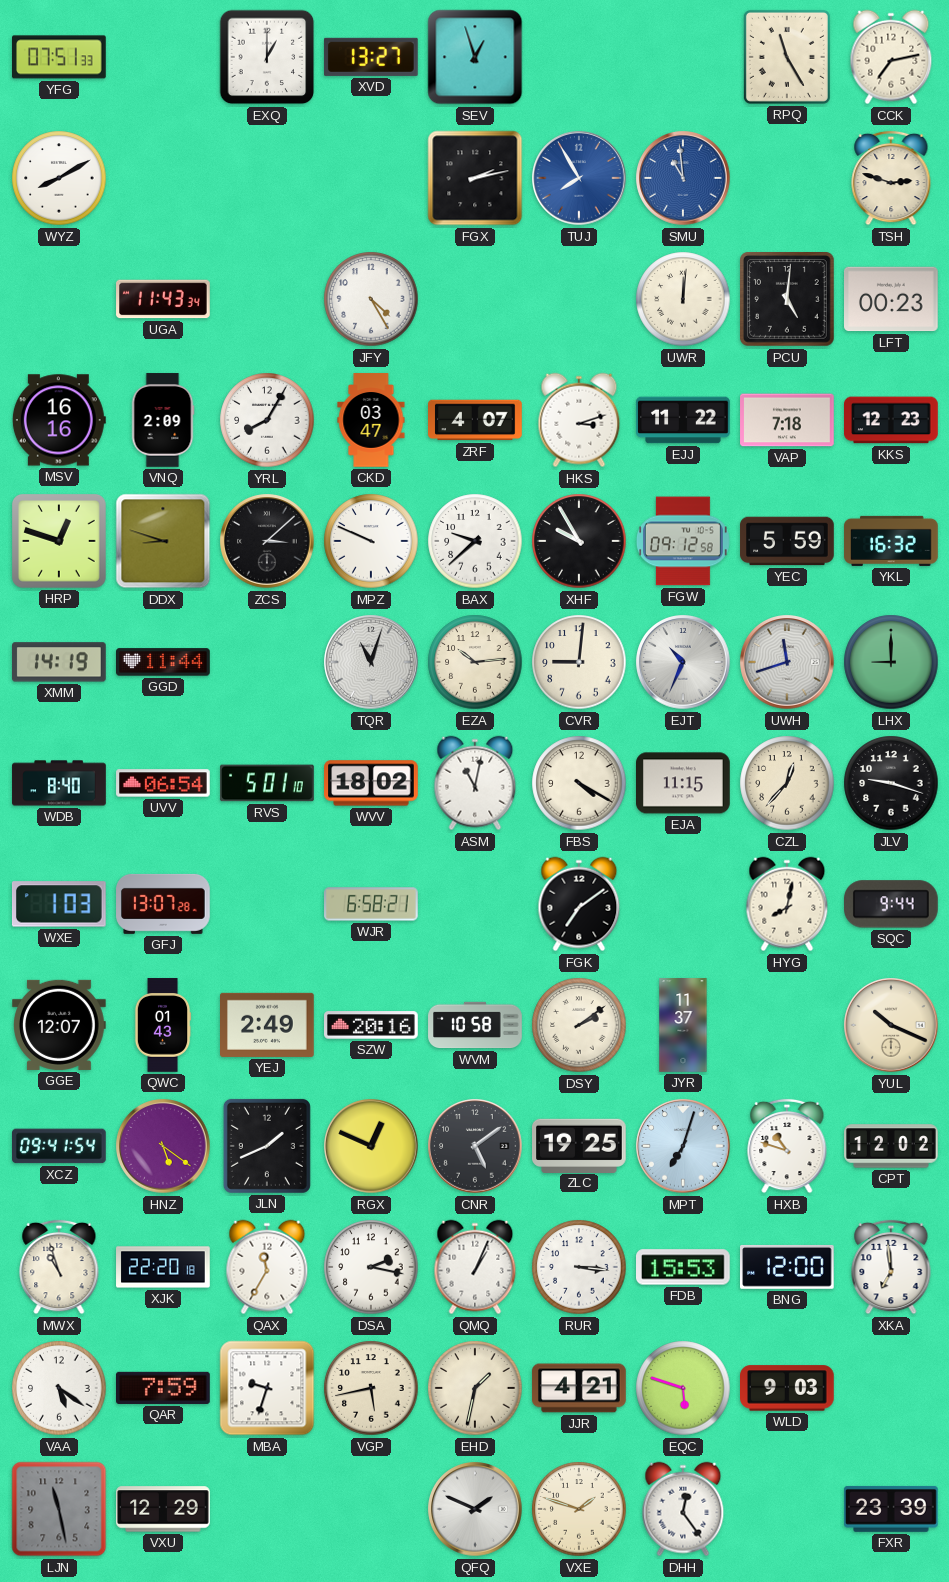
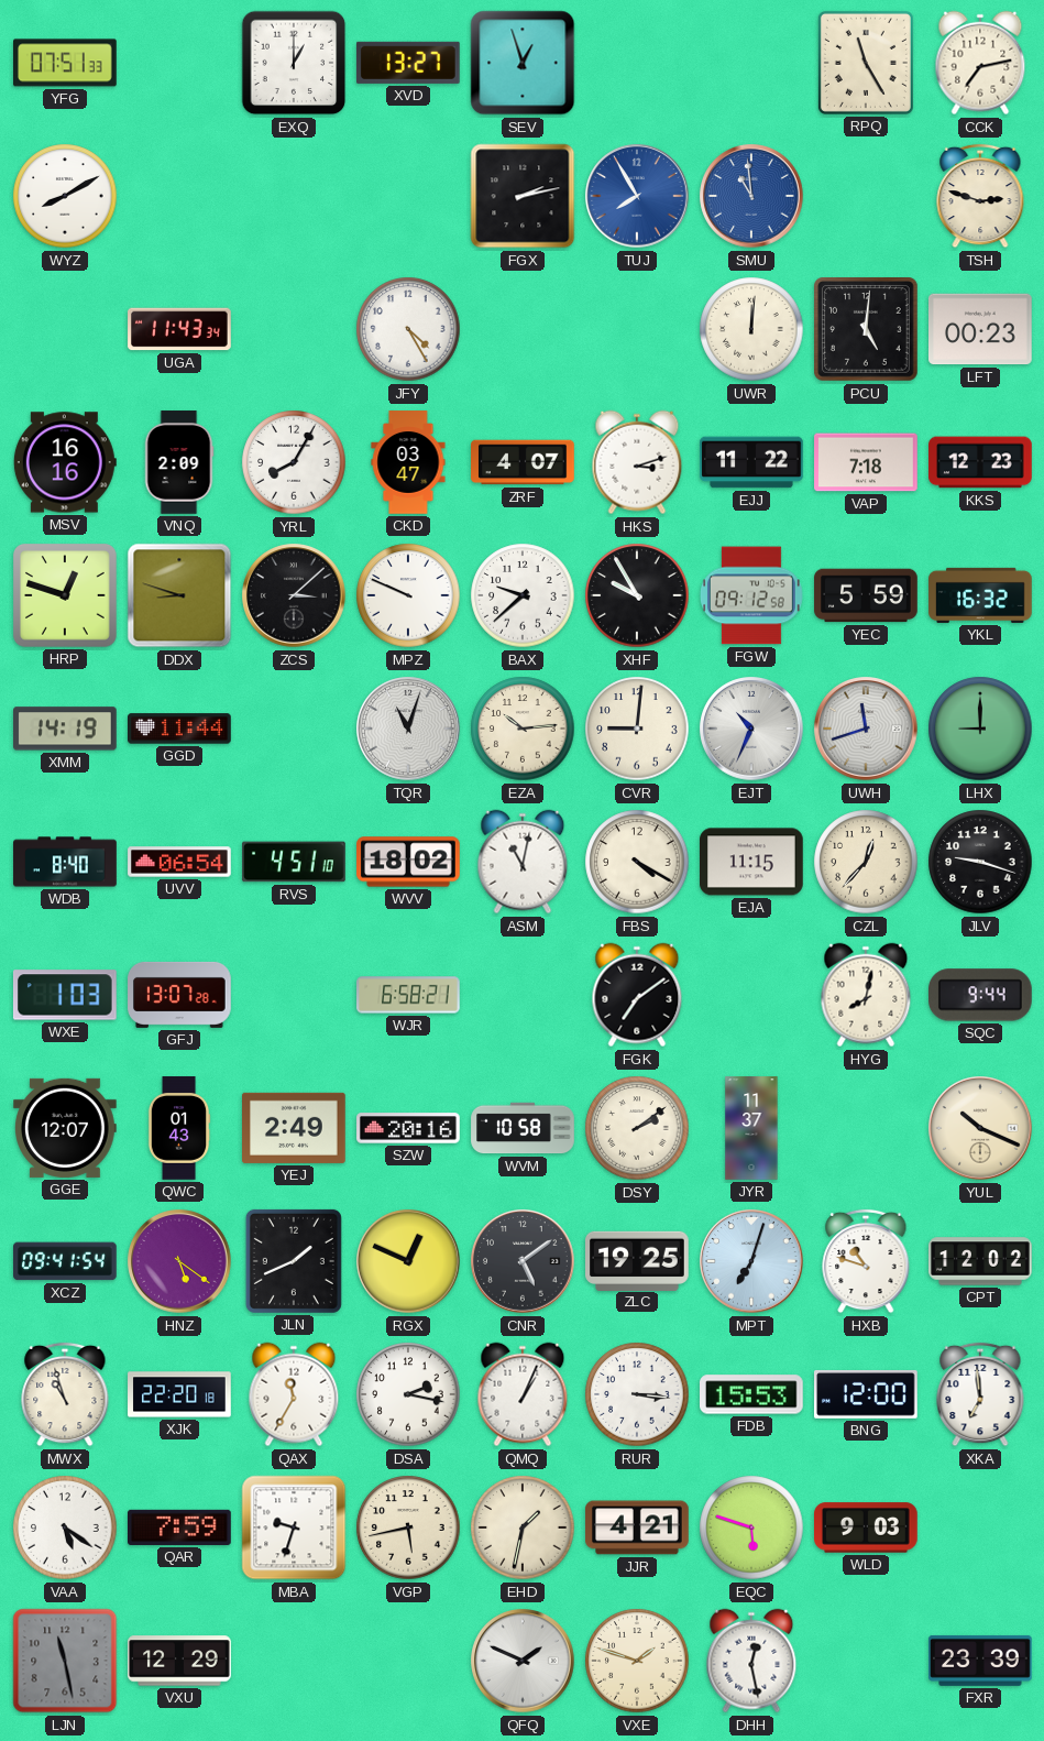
RVS: 5:01 -> 4:51
DHH: 12:24 -> 12:28
